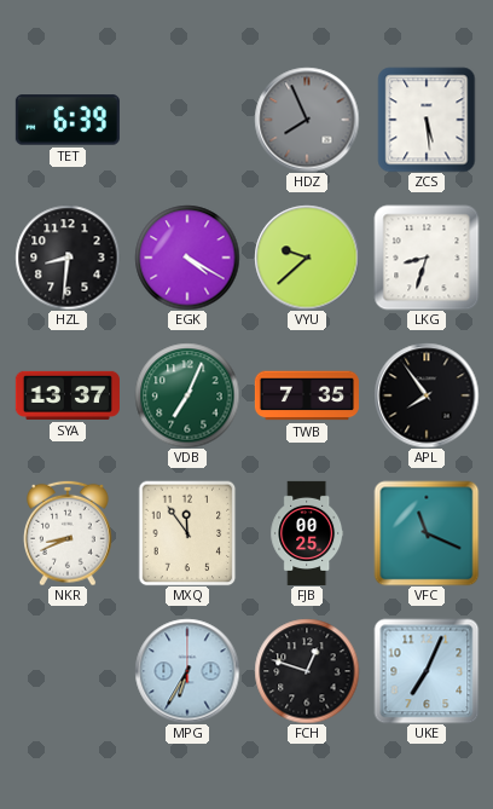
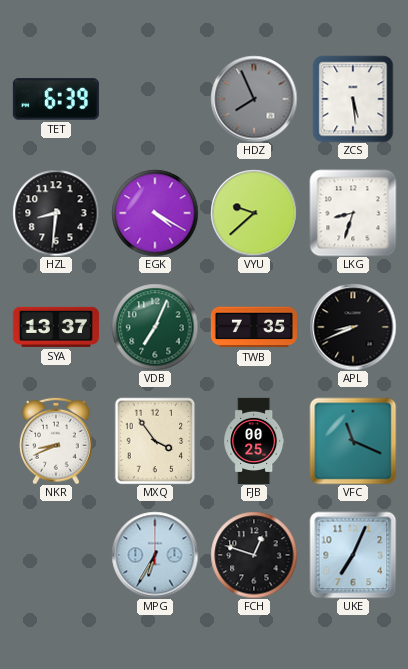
APL: 7:54 -> 8:41
MXQ: 11:54 -> 3:54
